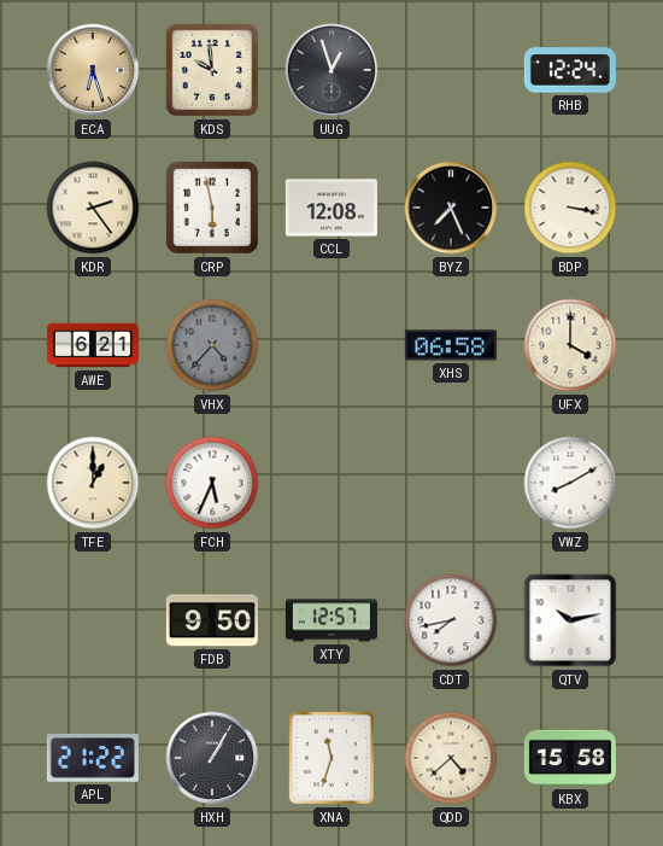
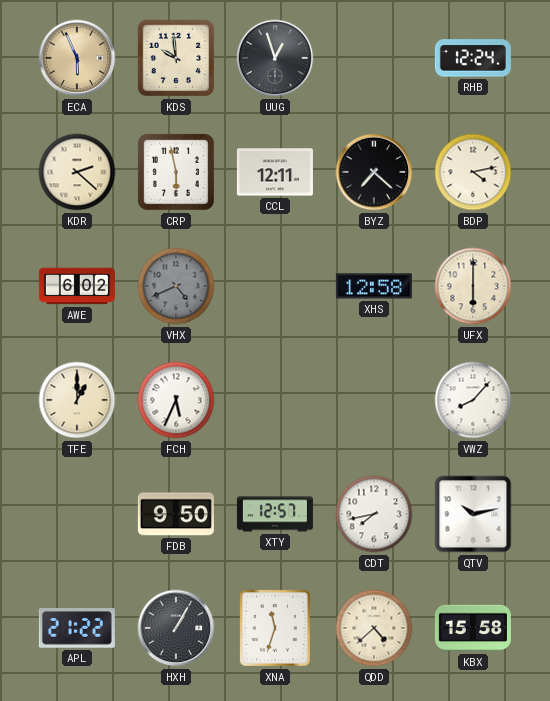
ECA: 6:27 -> 5:56
KDR: 2:24 -> 2:22
CCL: 12:08 -> 12:11
BYZ: 7:26 -> 7:22
BDP: 3:17 -> 4:13
AWE: 6:21 -> 6:02
VHX: 4:37 -> 4:41
XHS: 06:58 -> 12:58
UFX: 4:00 -> 6:00
VWZ: 8:10 -> 8:07
